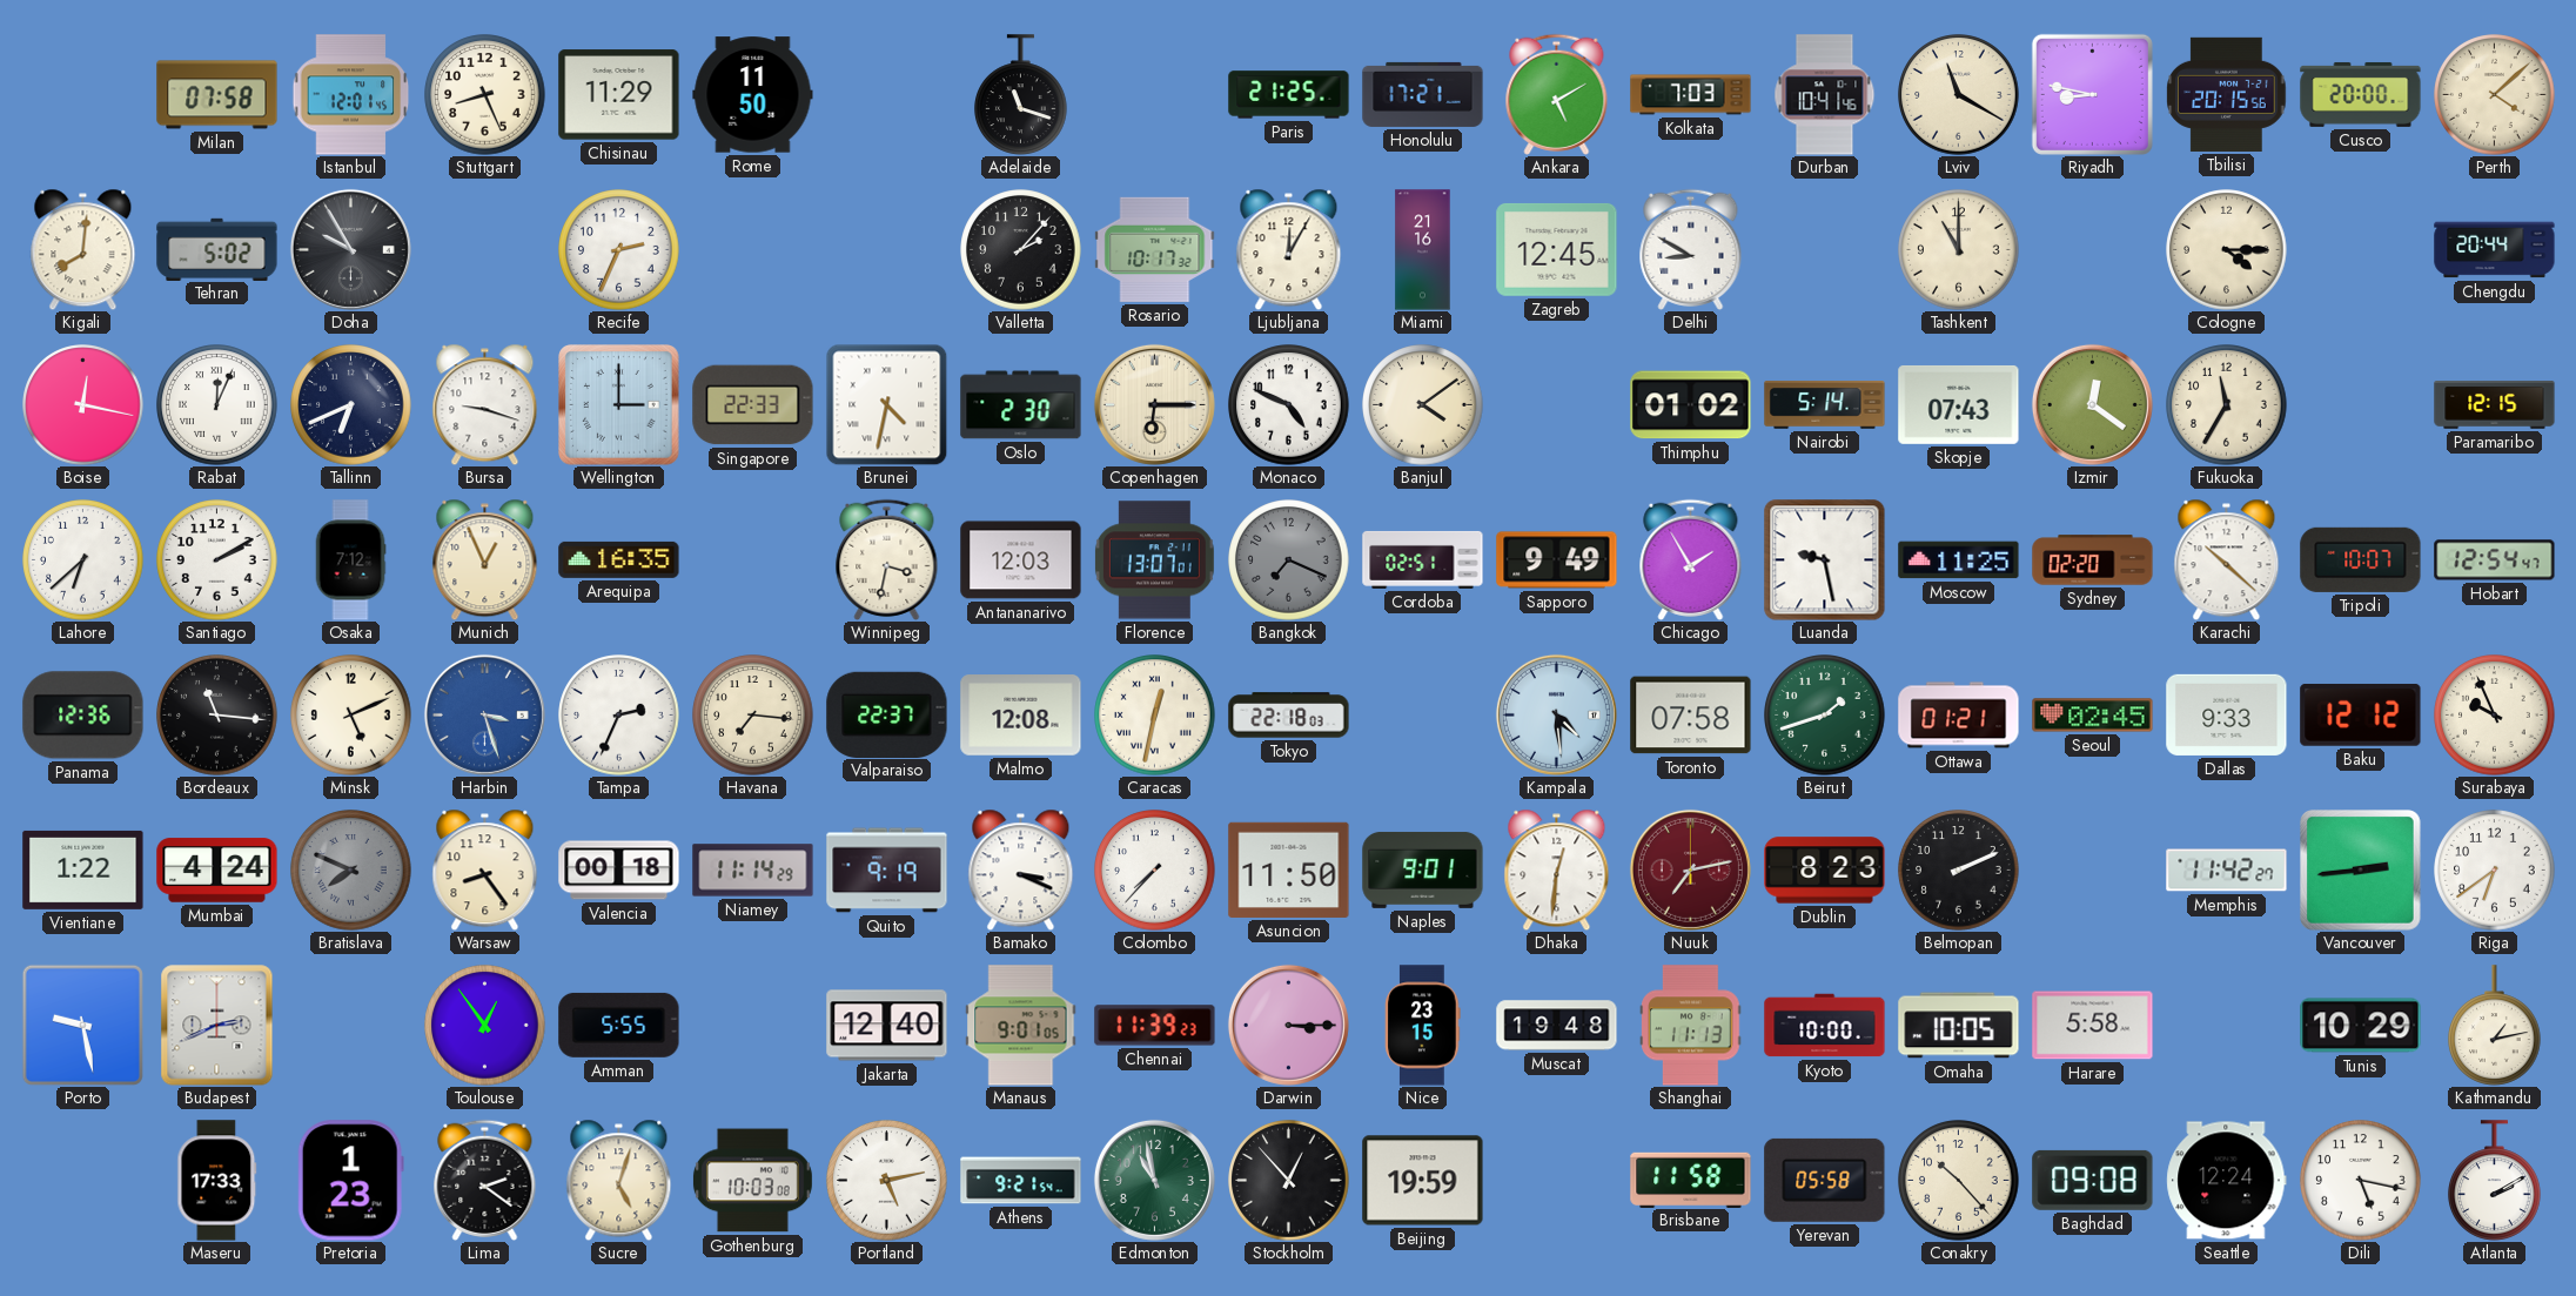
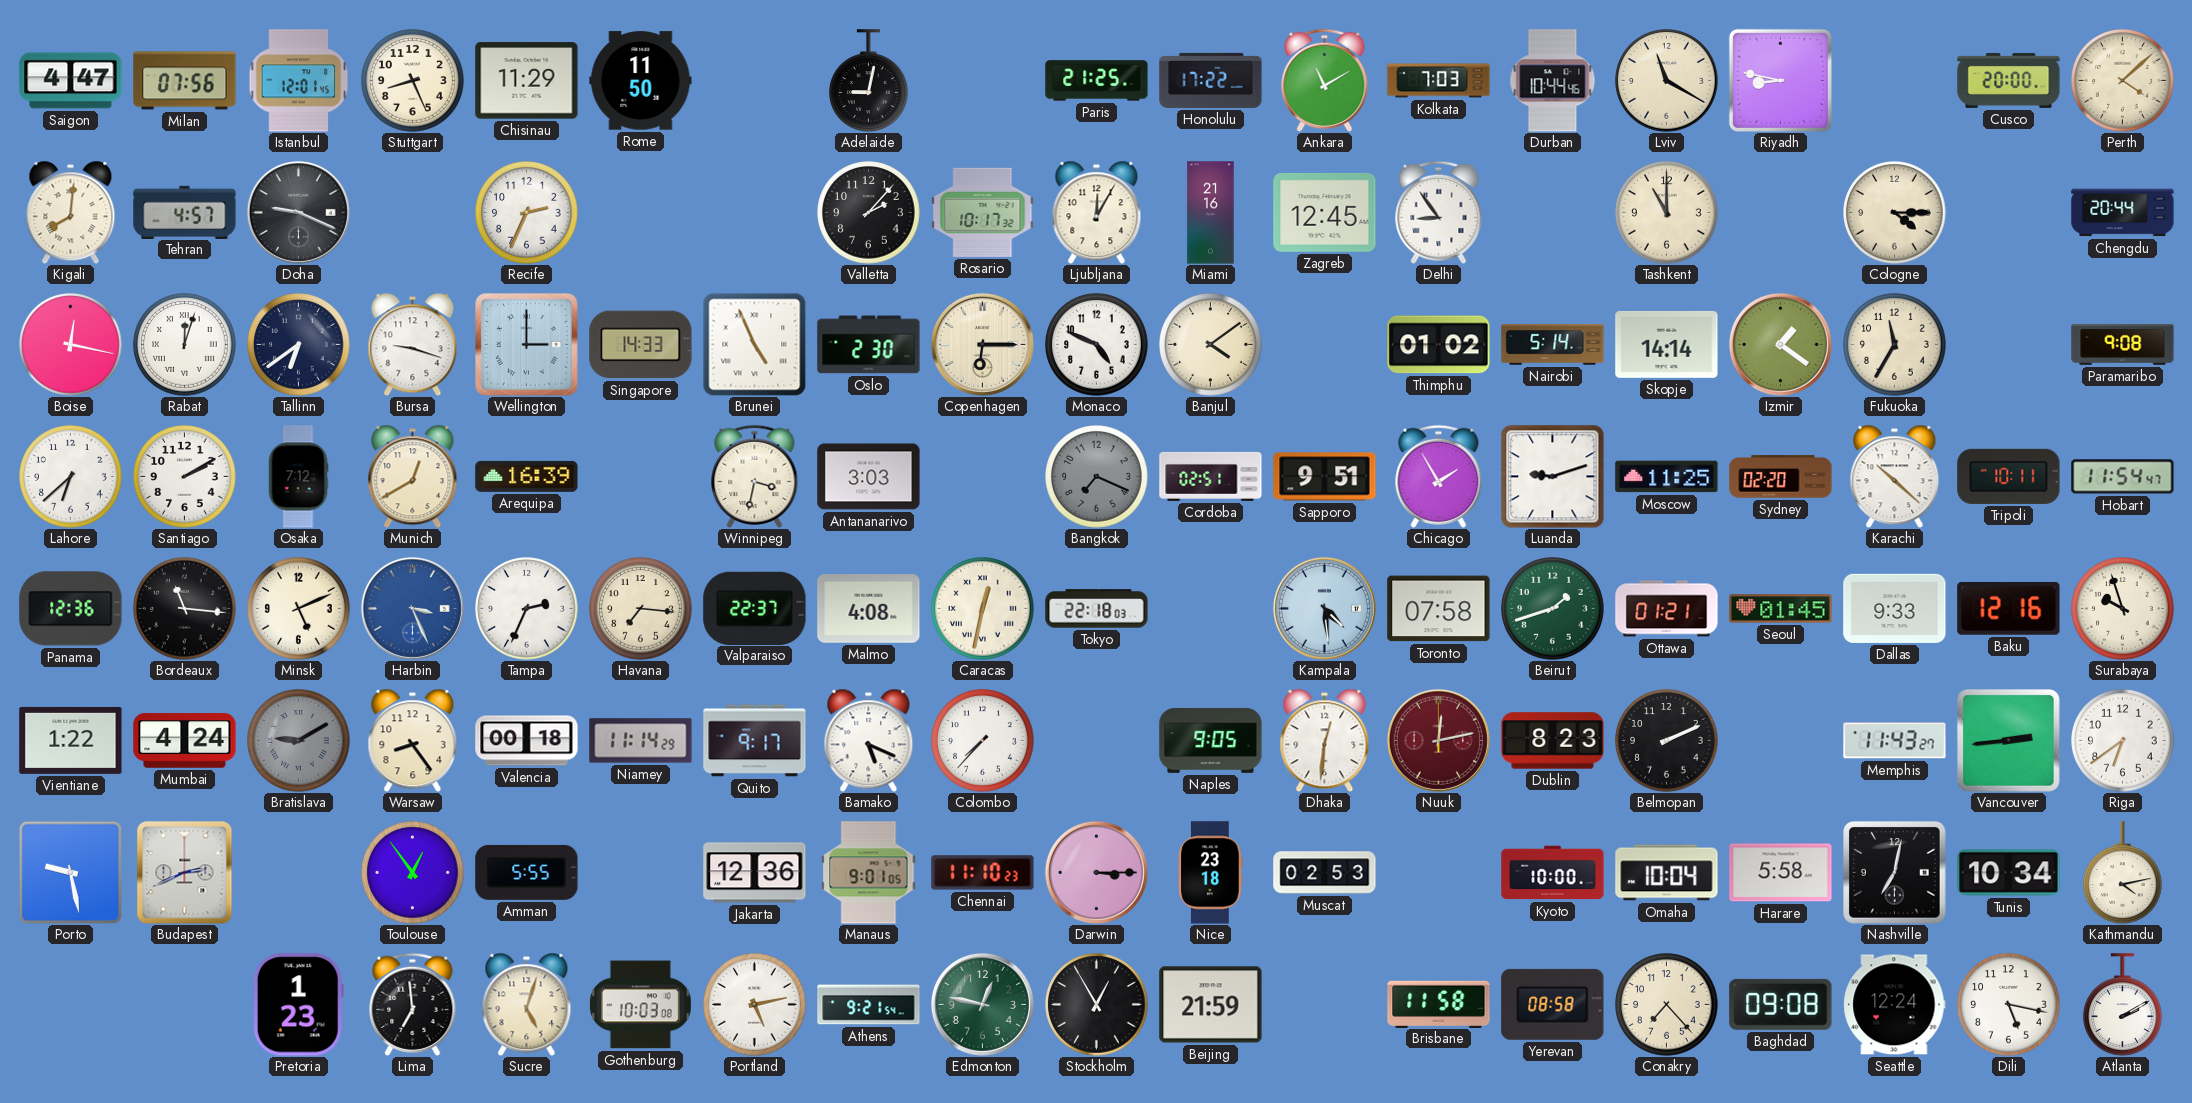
Saigon: none -> 4:47
Milan: 07:58 -> 07:56
Adelaide: 11:18 -> 9:02
Honolulu: 17:21 -> 17:22
Ankara: 5:10 -> 11:10
Durban: 10:41 -> 10:44
Tbilisi: 20:15 -> none
Tehran: 5:02 -> 4:57
Doha: 9:55 -> 9:19
Delhi: 8:50 -> 8:54
Rabat: 12:04 -> 12:03
Tallinn: 6:41 -> 6:39
Singapore: 22:33 -> 14:33
Brunei: 4:32 -> 4:56
Skopje: 07:43 -> 14:14
Izmir: 12:21 -> 1:21
Paramaribo: 12:15 -> 9:08
Munich: 12:56 -> 12:40
Arequipa: 16:35 -> 16:39
Antananarivo: 12:03 -> 3:03
Florence: 13:07 -> none
Sapporo: 9:49 -> 9:51
Luanda: 9:28 -> 9:12
Tripoli: 10:07 -> 10:11
Hobart: 12:54 -> 11:54
Harbin: 3:27 -> 3:26
Malmo: 12:08 -> 4:08
Seoul: 02:45 -> 01:45
Baku: 12:12 -> 12:16
Surabaya: 9:56 -> 9:57
Bratislava: 7:49 -> 9:10
Quito: 9:19 -> 9:17
Bamako: 3:19 -> 5:19
Asuncion: 11:50 -> none
Naples: 9:01 -> 9:05
Nuuk: 7:13 -> 12:13
Memphis: 11:42 -> 11:43
Jakarta: 12:40 -> 12:36
Chennai: 11:39 -> 11:10
Nice: 23:15 -> 23:18
Muscat: 19:48 -> 02:53
Shanghai: 11:13 -> none
Omaha: 10:05 -> 10:04
Nashville: none -> 7:02
Tunis: 10:29 -> 10:34
Kathmandu: 1:13 -> 4:13
Maseru: 17:33 -> none
Lima: 2:21 -> 6:59
Edmonton: 10:58 -> 12:47
Stockholm: 12:53 -> 12:55
Beijing: 19:59 -> 21:59
Yerevan: 05:58 -> 08:58
Conakry: 10:23 -> 7:23
